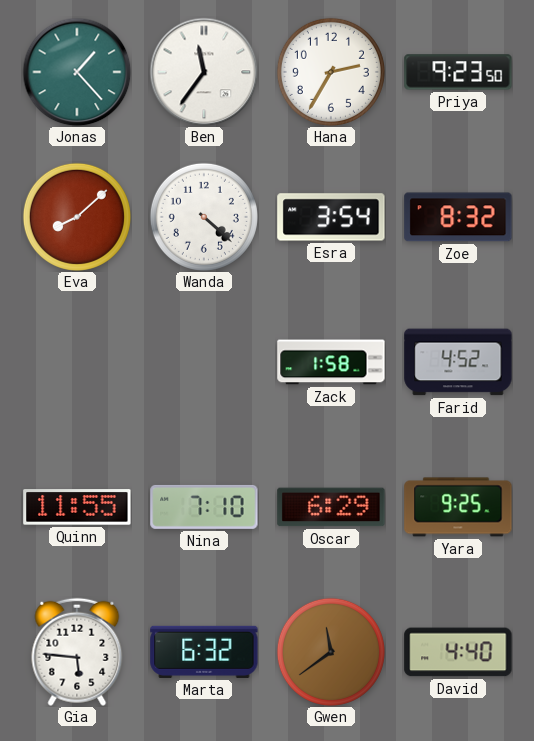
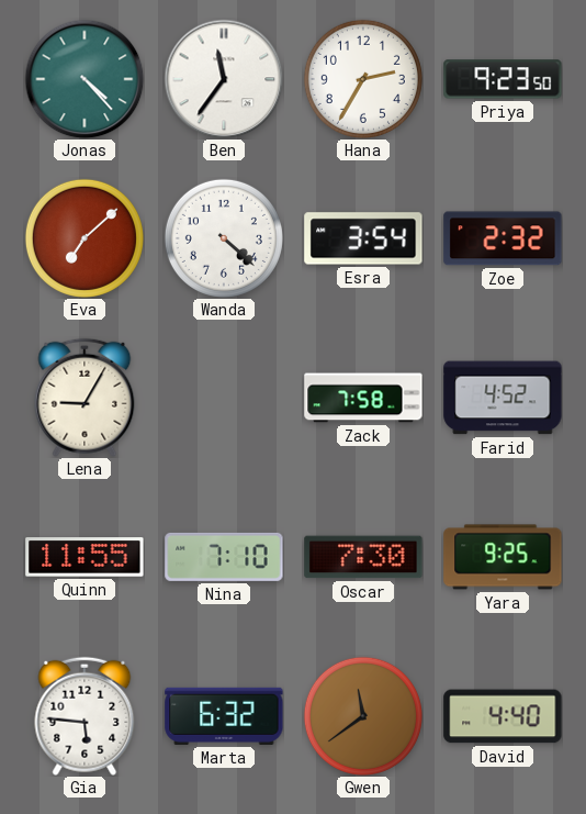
Jonas: 1:23 -> 4:23
Eva: 8:08 -> 7:08
Zoe: 8:32 -> 2:32
Lena: none -> 9:05
Zack: 1:58 -> 7:58
Oscar: 6:29 -> 7:30
